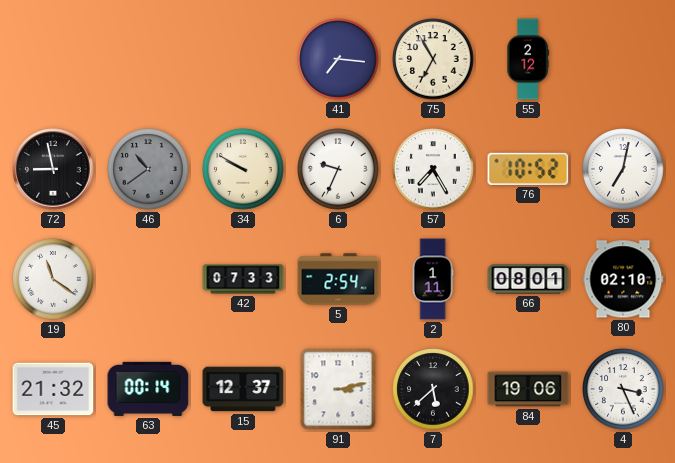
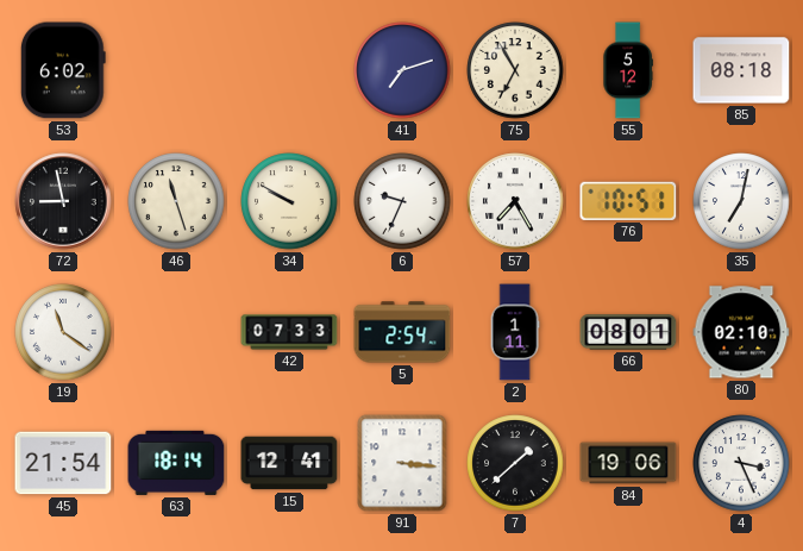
53: none -> 6:02
41: 7:16 -> 7:12
55: 2:12 -> 5:12
85: none -> 08:18
46: 10:39 -> 11:27
46 dial: grey -> cream
76: 10:52 -> 10:51
45: 21:32 -> 21:54
63: 00:14 -> 18:14
15: 12:37 -> 12:41
91: 3:13 -> 3:16
7: 5:38 -> 1:38
